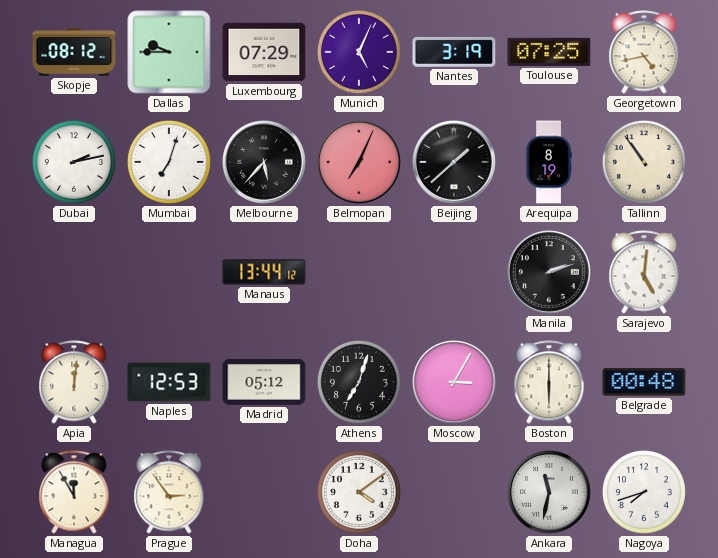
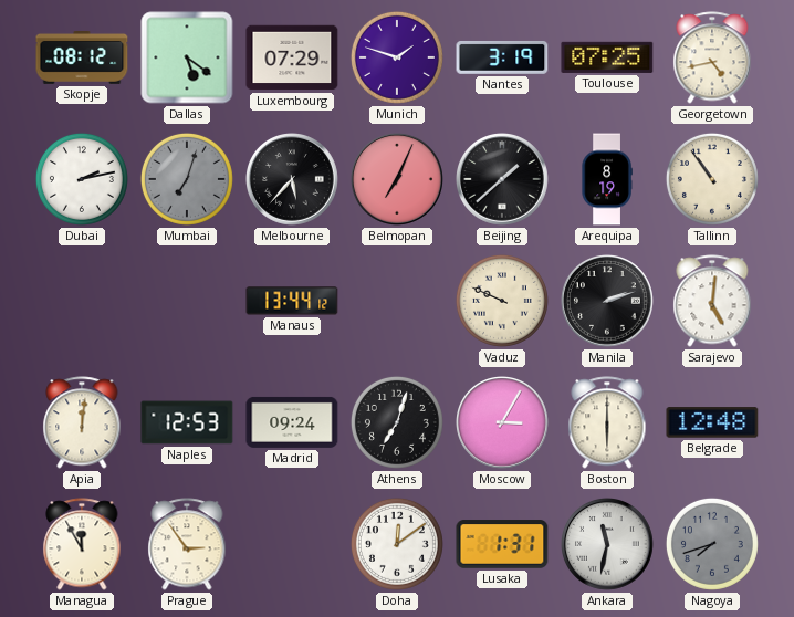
Dallas: 9:45 -> 5:21
Munich: 5:04 -> 1:48
Mumbai dial: white -> grey
Vaduz: none -> 9:49
Madrid: 05:12 -> 09:24
Belgrade: 00:48 -> 12:48
Doha: 4:09 -> 12:09
Lusaka: none -> 1:31
Nagoya dial: white -> grey
